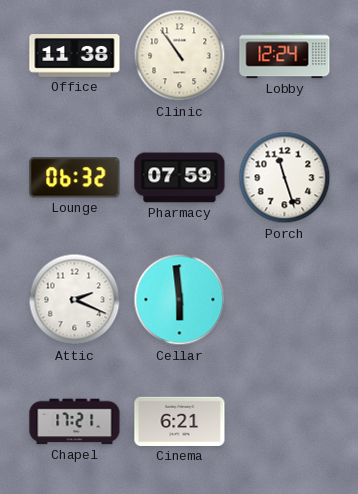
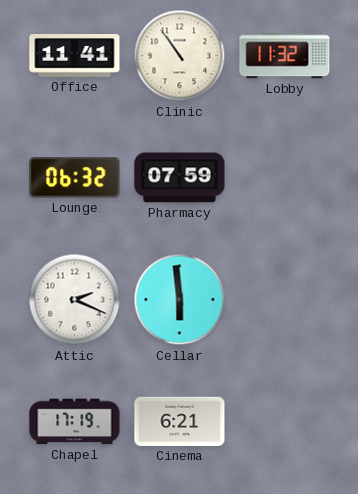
Office: 11:38 -> 11:41
Lobby: 12:24 -> 11:32
Porch: 11:27 -> none
Chapel: 17:21 -> 17:19
